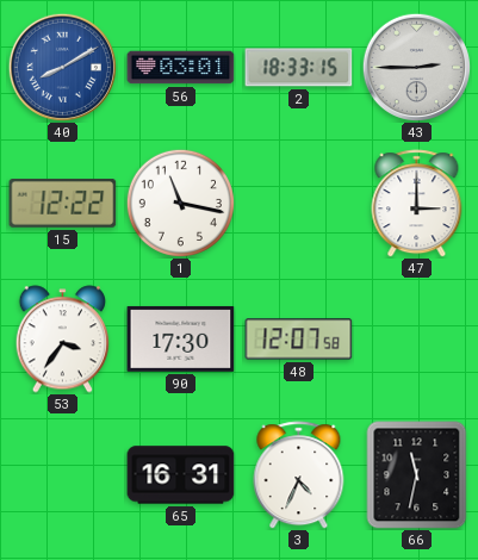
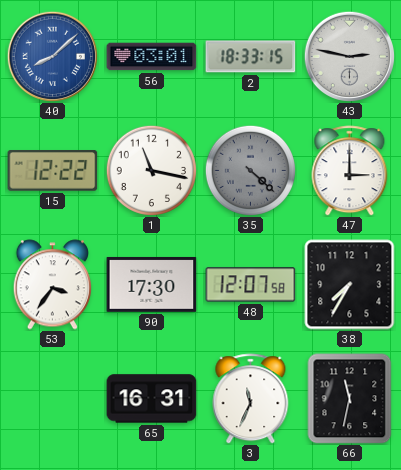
40: 8:10 -> 8:08
43: 2:45 -> 2:47
35: none -> 4:22
38: none -> 7:35
3: 4:34 -> 11:34
